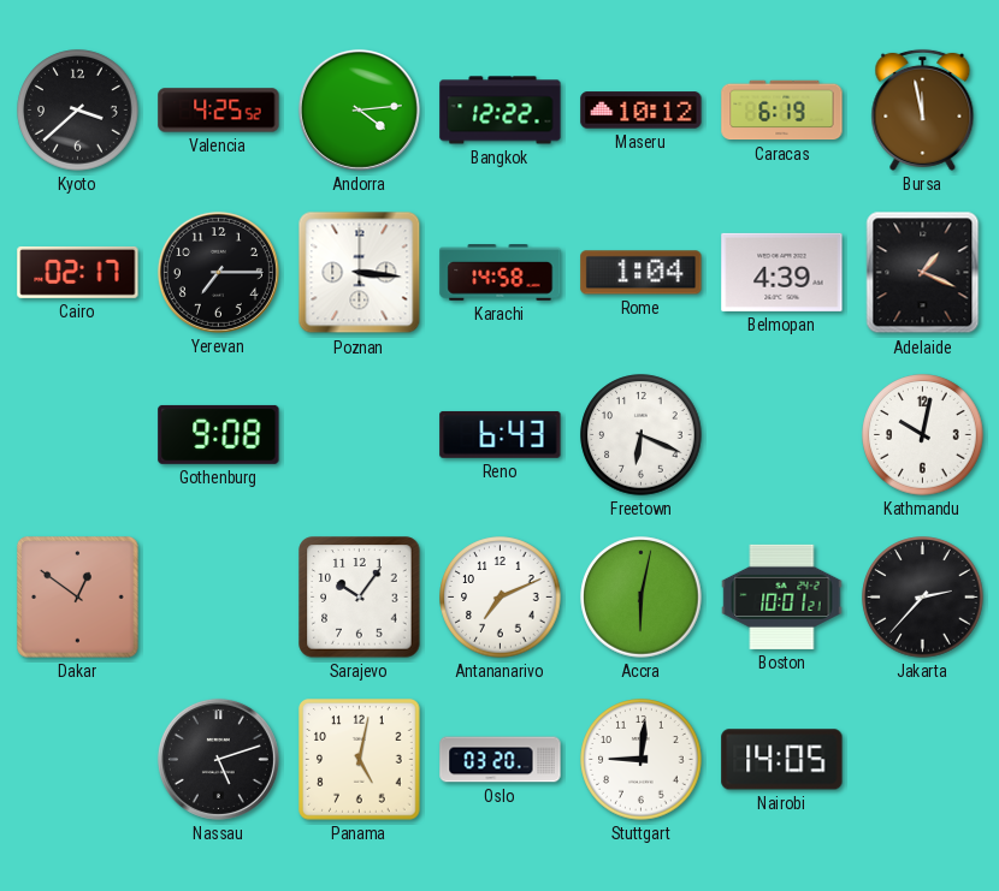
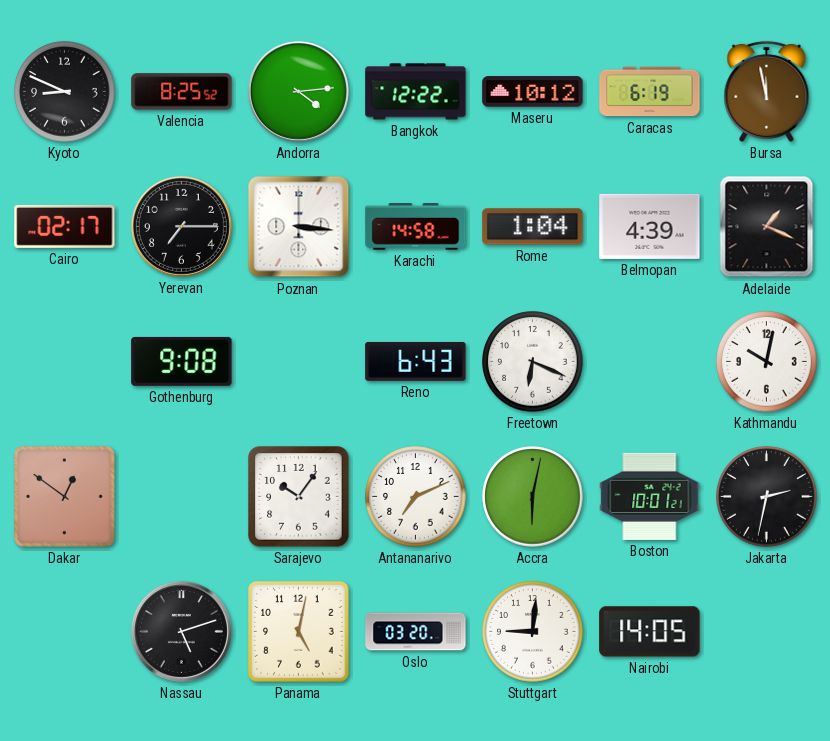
Kyoto: 3:38 -> 8:49
Valencia: 4:25 -> 8:25
Jakarta: 2:37 -> 2:32
